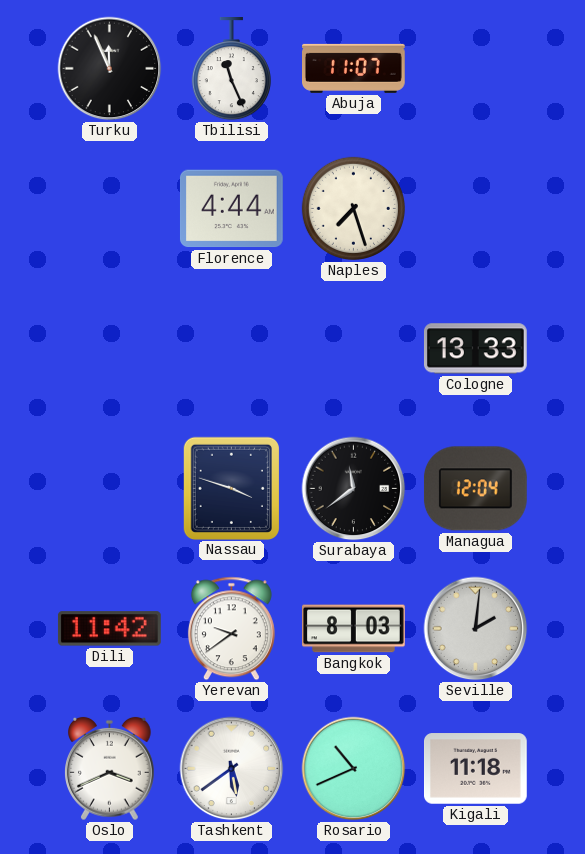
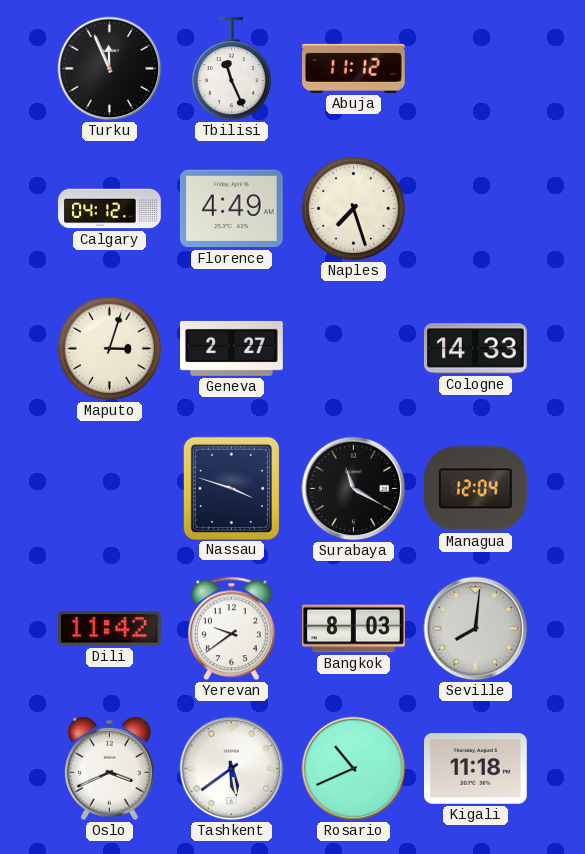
Abuja: 11:07 -> 11:12
Calgary: none -> 04:12
Florence: 4:44 -> 4:49
Maputo: none -> 3:03
Geneva: none -> 2:27
Cologne: 13:33 -> 14:33
Surabaya: 11:39 -> 11:20
Seville: 2:01 -> 8:01
